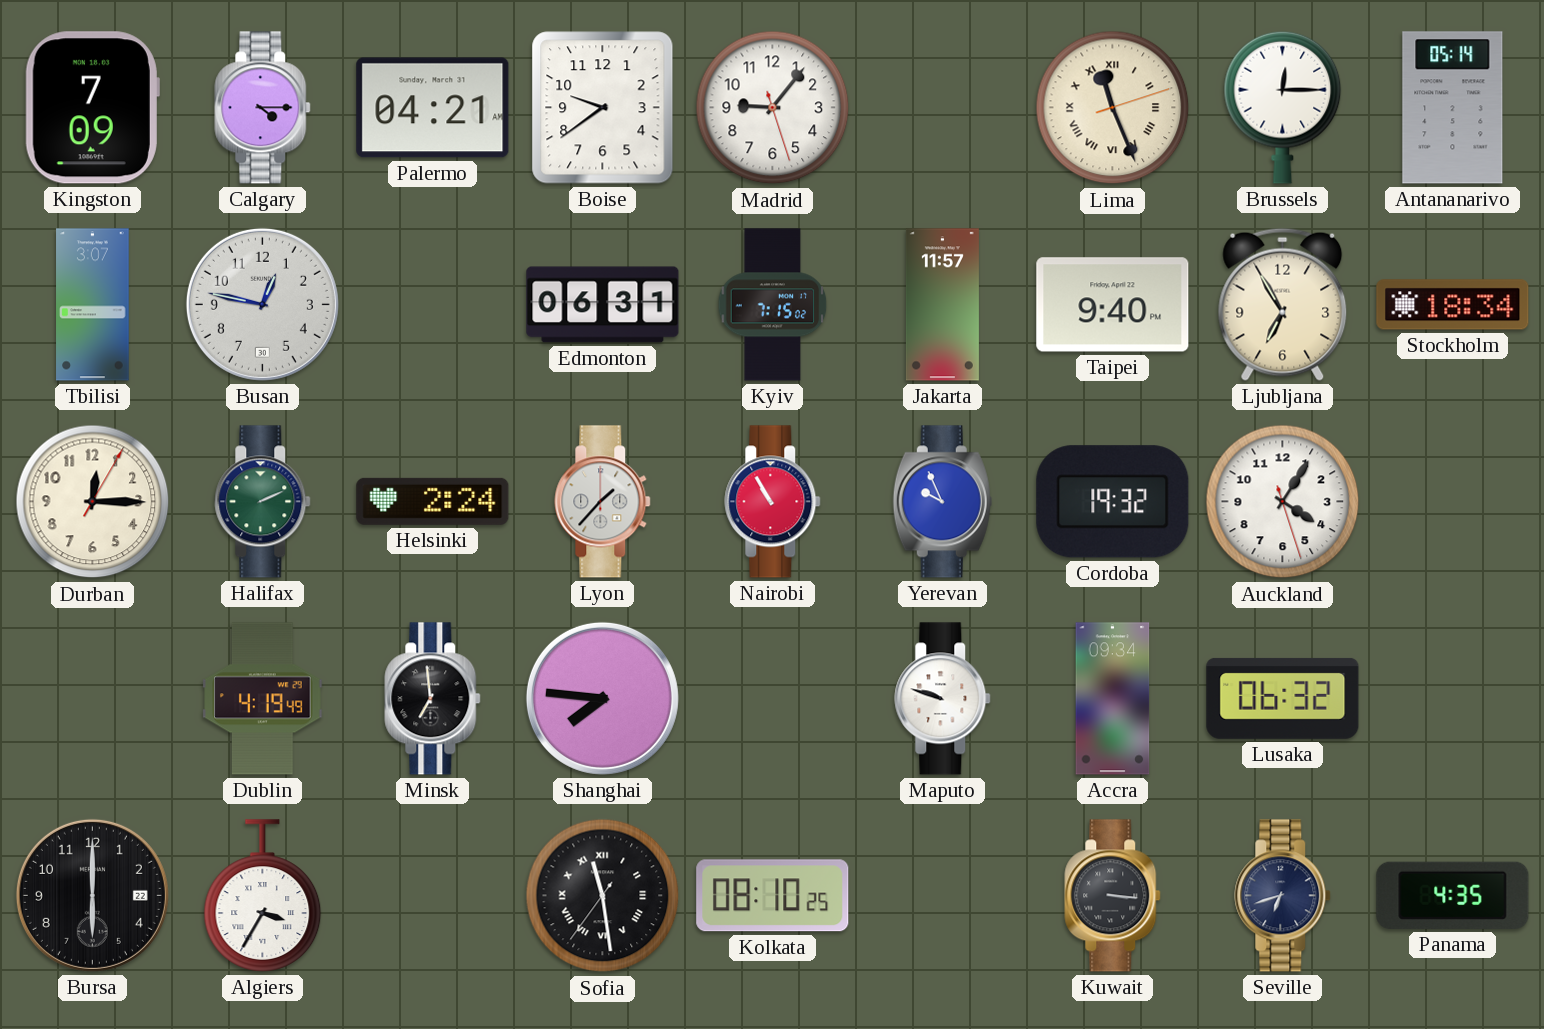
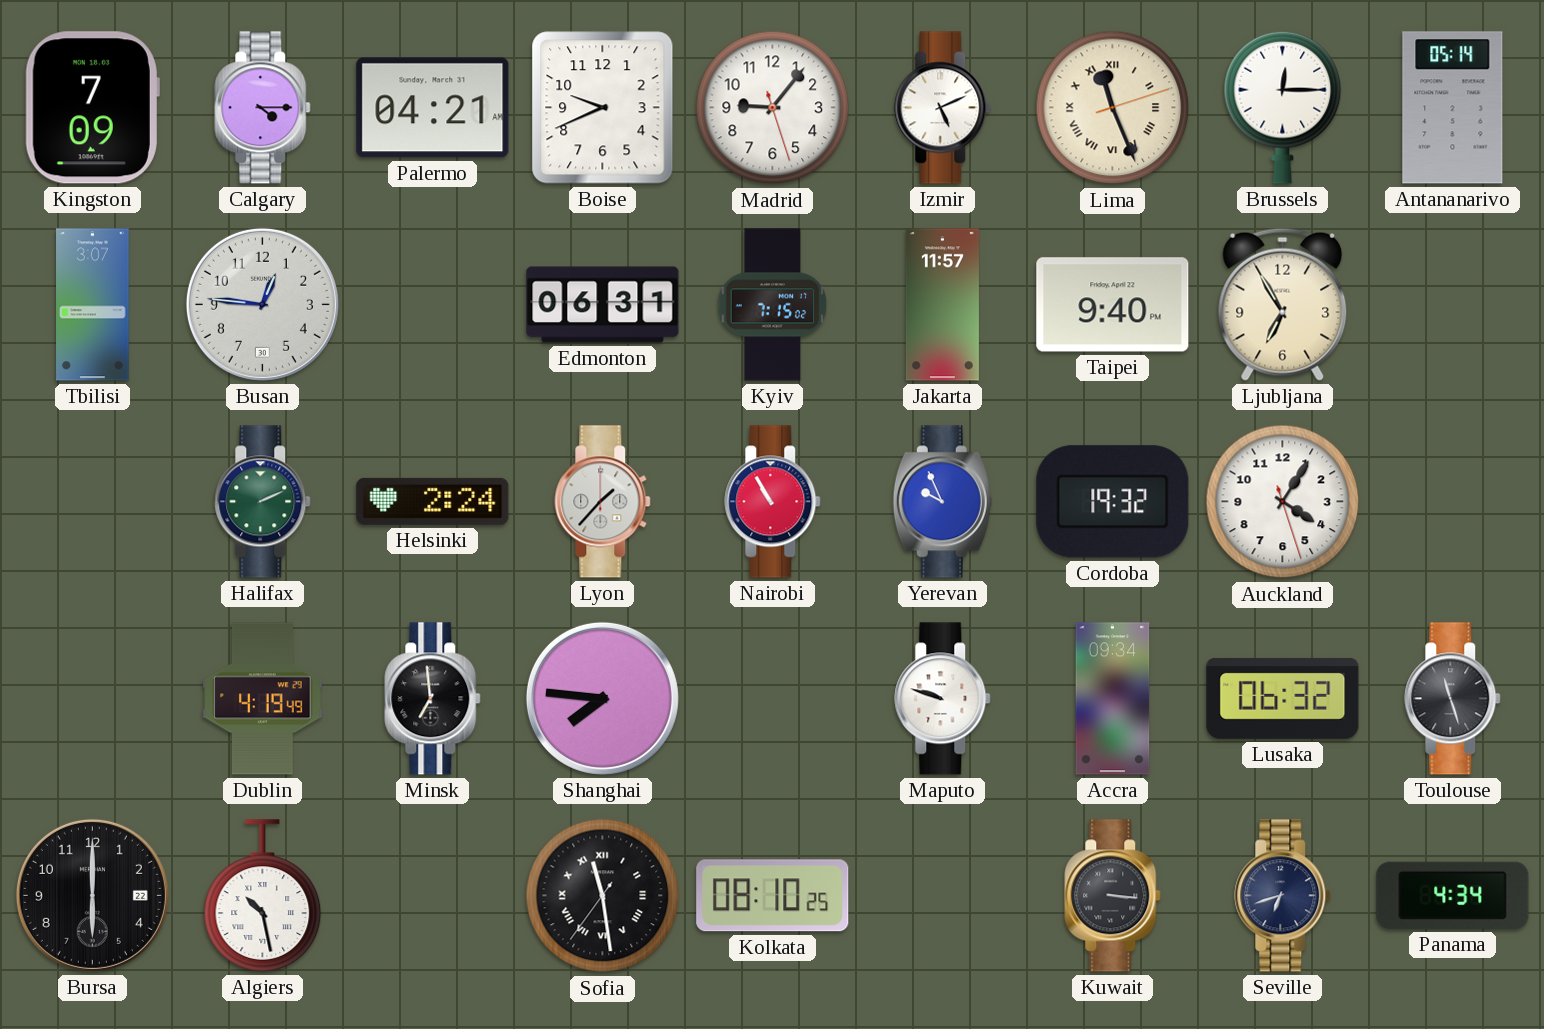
Boise: 9:39 -> 9:41
Izmir: none -> 5:11
Busan: 12:47 -> 12:46
Stockholm: 18:34 -> none
Durban: 12:15 -> none
Toulouse: none -> 11:27
Algiers: 3:35 -> 10:28
Panama: 4:35 -> 4:34
